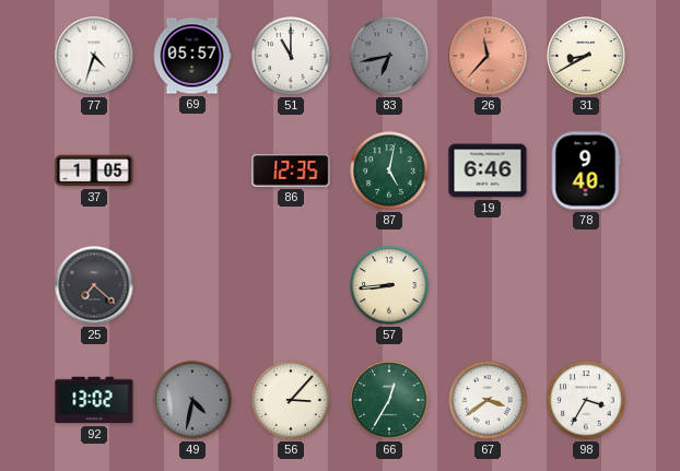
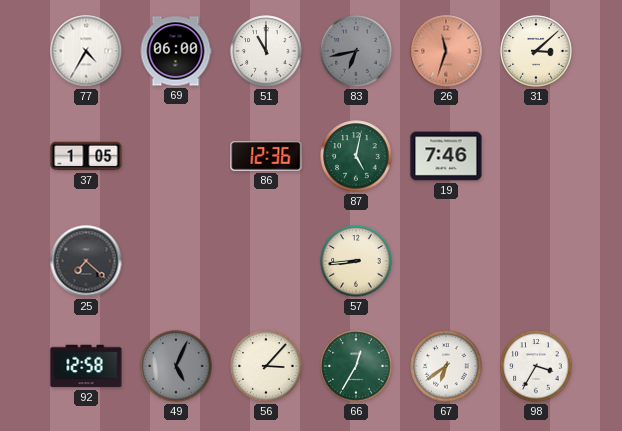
77: 4:33 -> 4:35
69: 05:57 -> 06:00
26: 11:37 -> 11:33
31: 8:40 -> 3:08
86: 12:35 -> 12:36
19: 6:46 -> 7:46
78: 9:40 -> none
92: 13:02 -> 12:58
49: 4:32 -> 5:04
67: 3:39 -> 6:39
